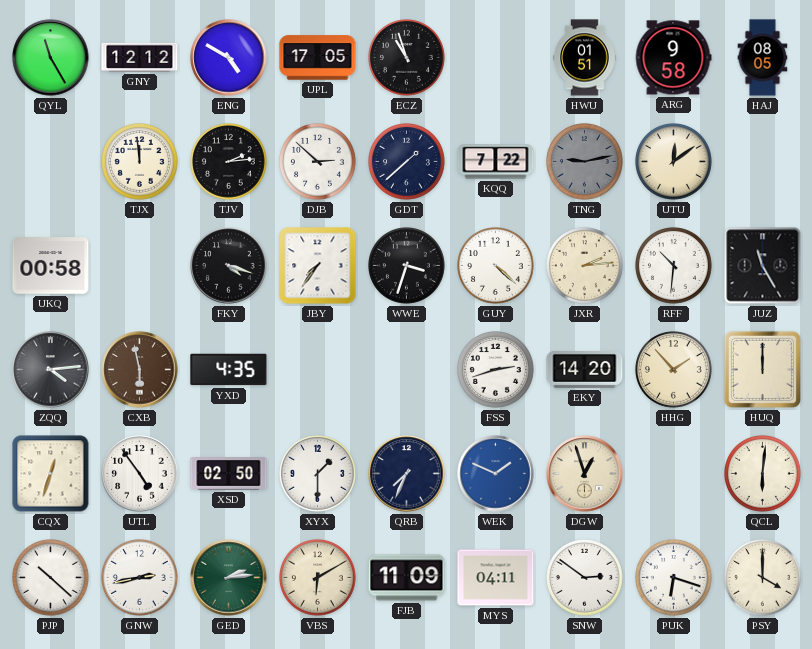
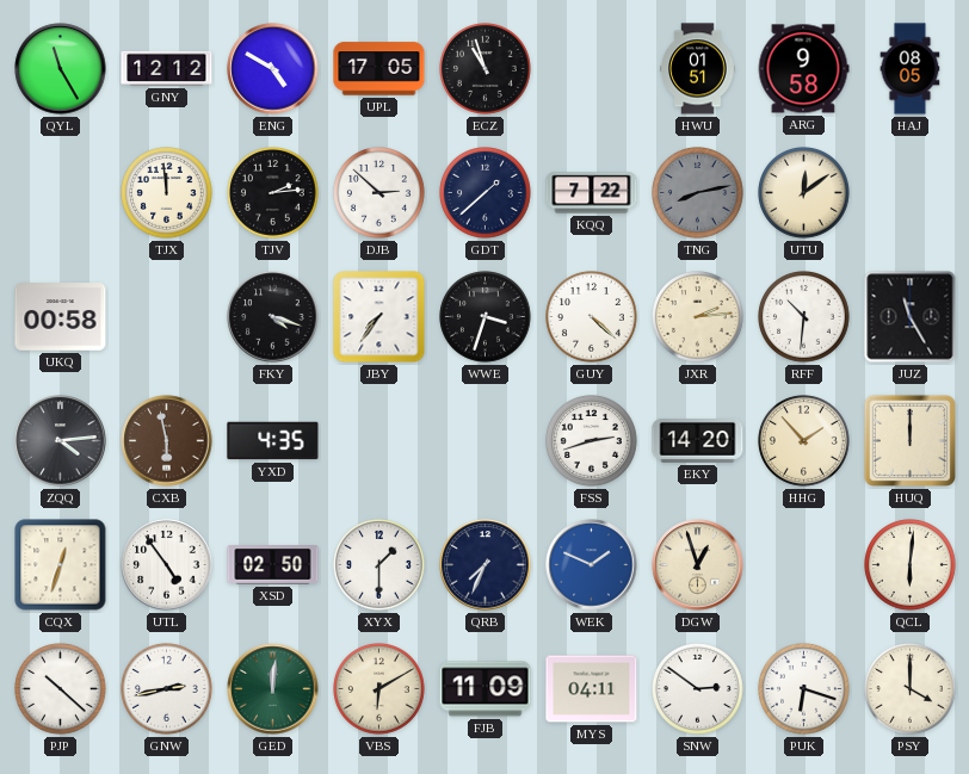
TNG: 9:13 -> 8:13
GED: 2:14 -> 12:01
